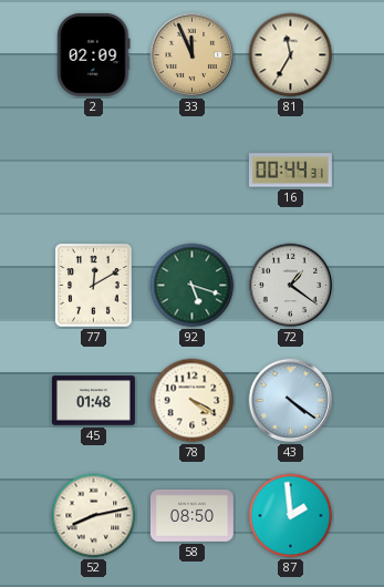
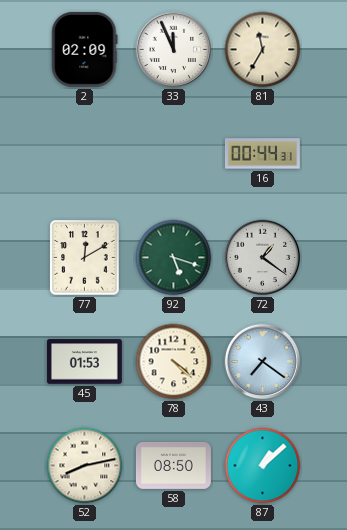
33 dial: champagne -> white
45: 01:48 -> 01:53
78: 4:20 -> 4:22
43: 4:21 -> 7:21
87: 1:59 -> 1:08
